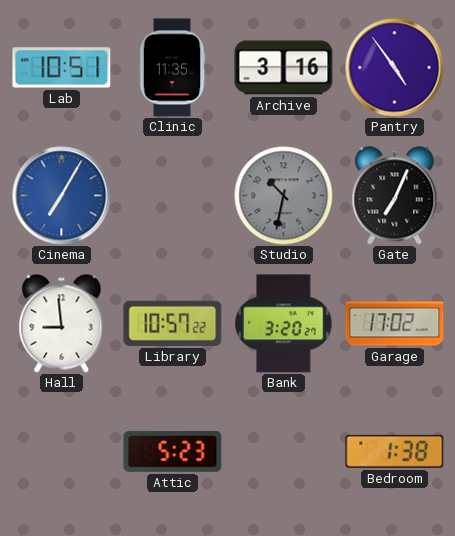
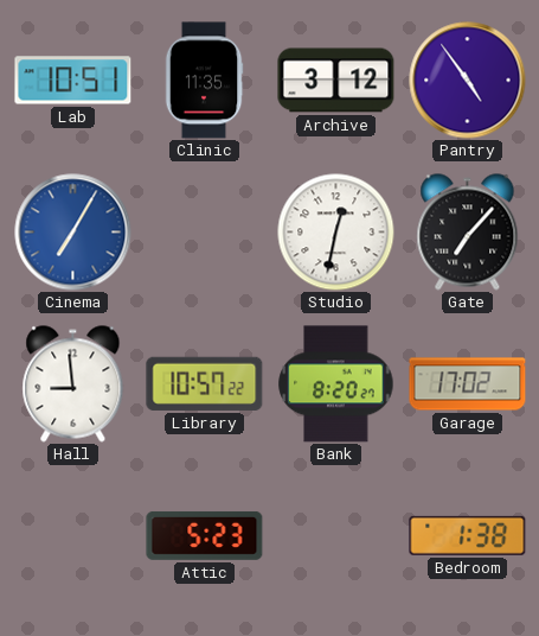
Archive: 3:16 -> 3:12
Studio: 10:32 -> 12:32
Studio dial: grey -> white
Gate: 7:04 -> 7:07
Bank: 3:20 -> 8:20
